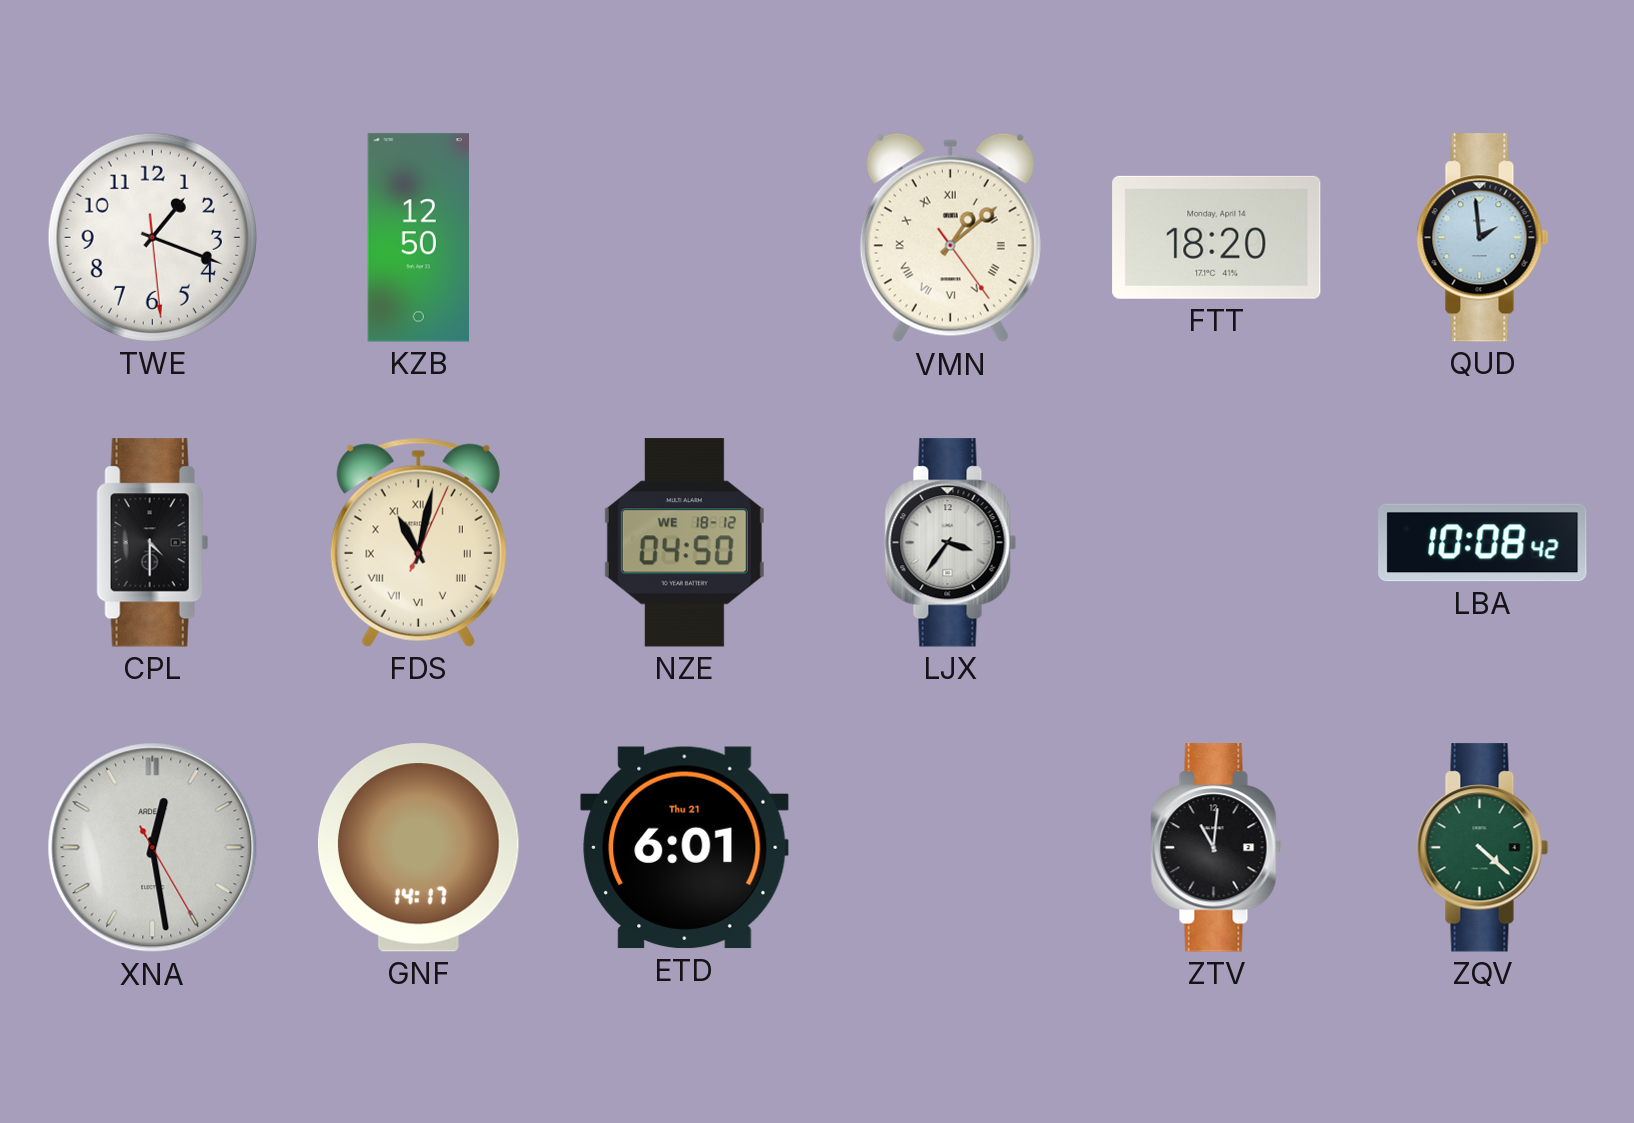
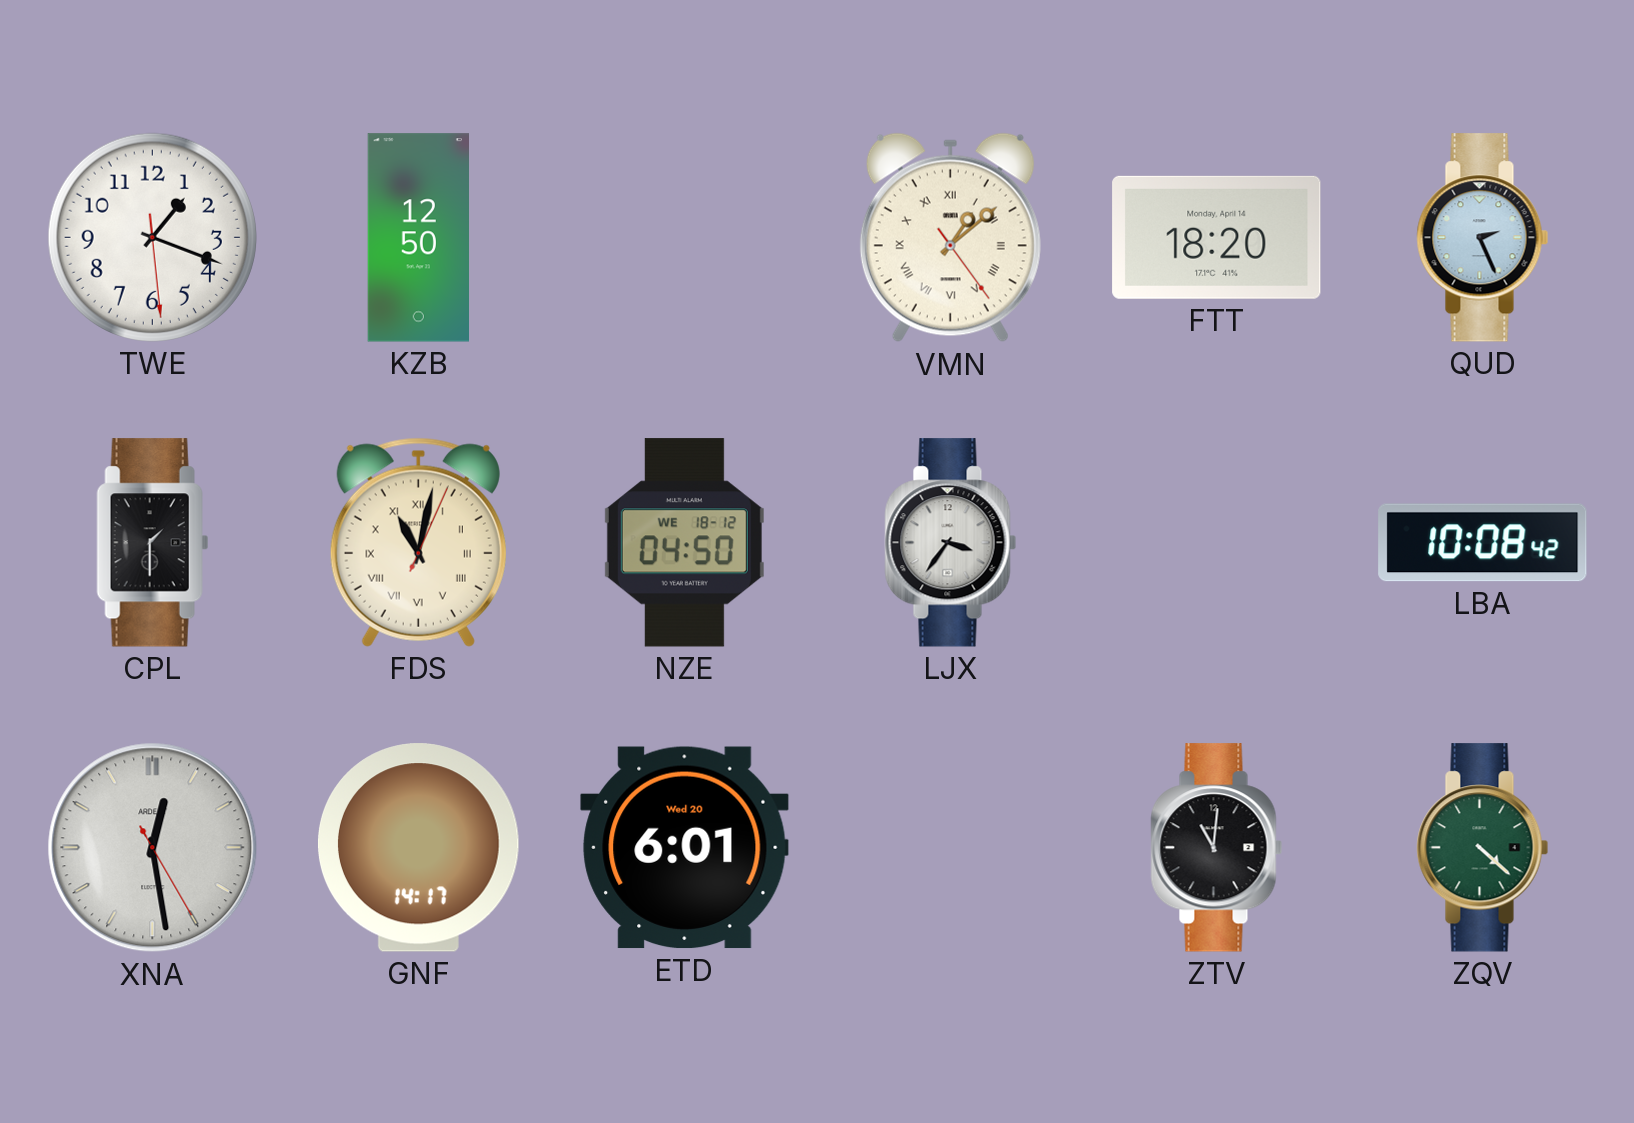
QUD: 1:59 -> 2:26
CPL: 4:30 -> 1:30
ETD date: Thu 21 -> Wed 20
